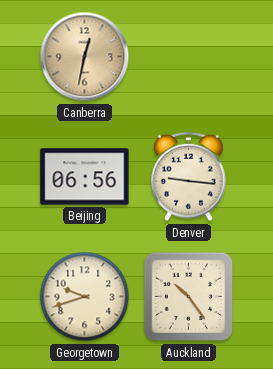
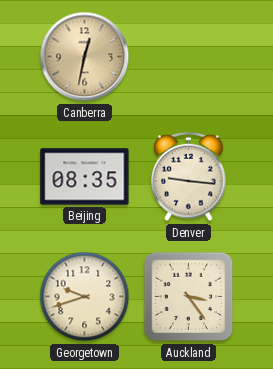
Beijing: 06:56 -> 08:35
Auckland: 10:24 -> 3:24
